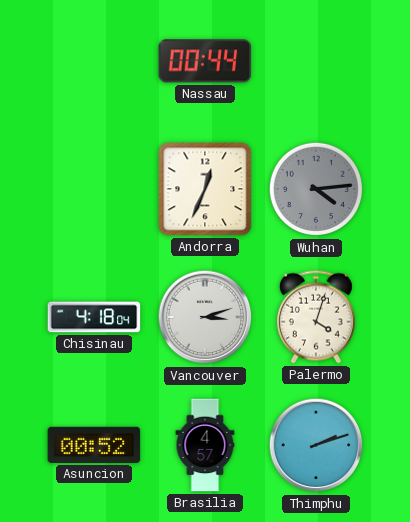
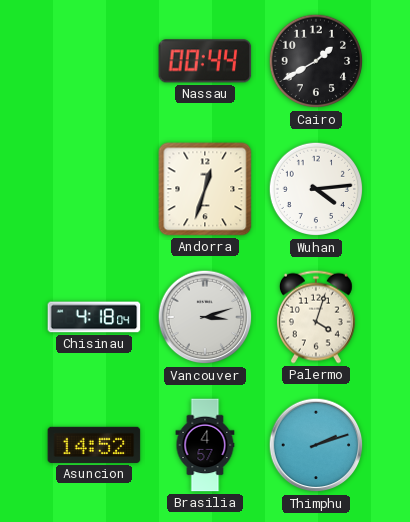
Cairo: none -> 1:40
Andorra: 12:34 -> 12:33
Wuhan dial: grey -> white
Asuncion: 00:52 -> 14:52
